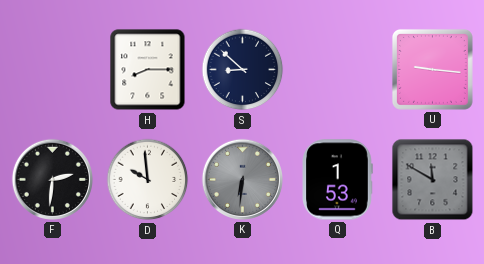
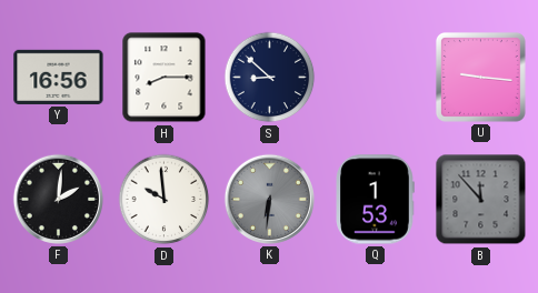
Y: none -> 16:56
F: 2:31 -> 2:01
B: 11:50 -> 11:53
